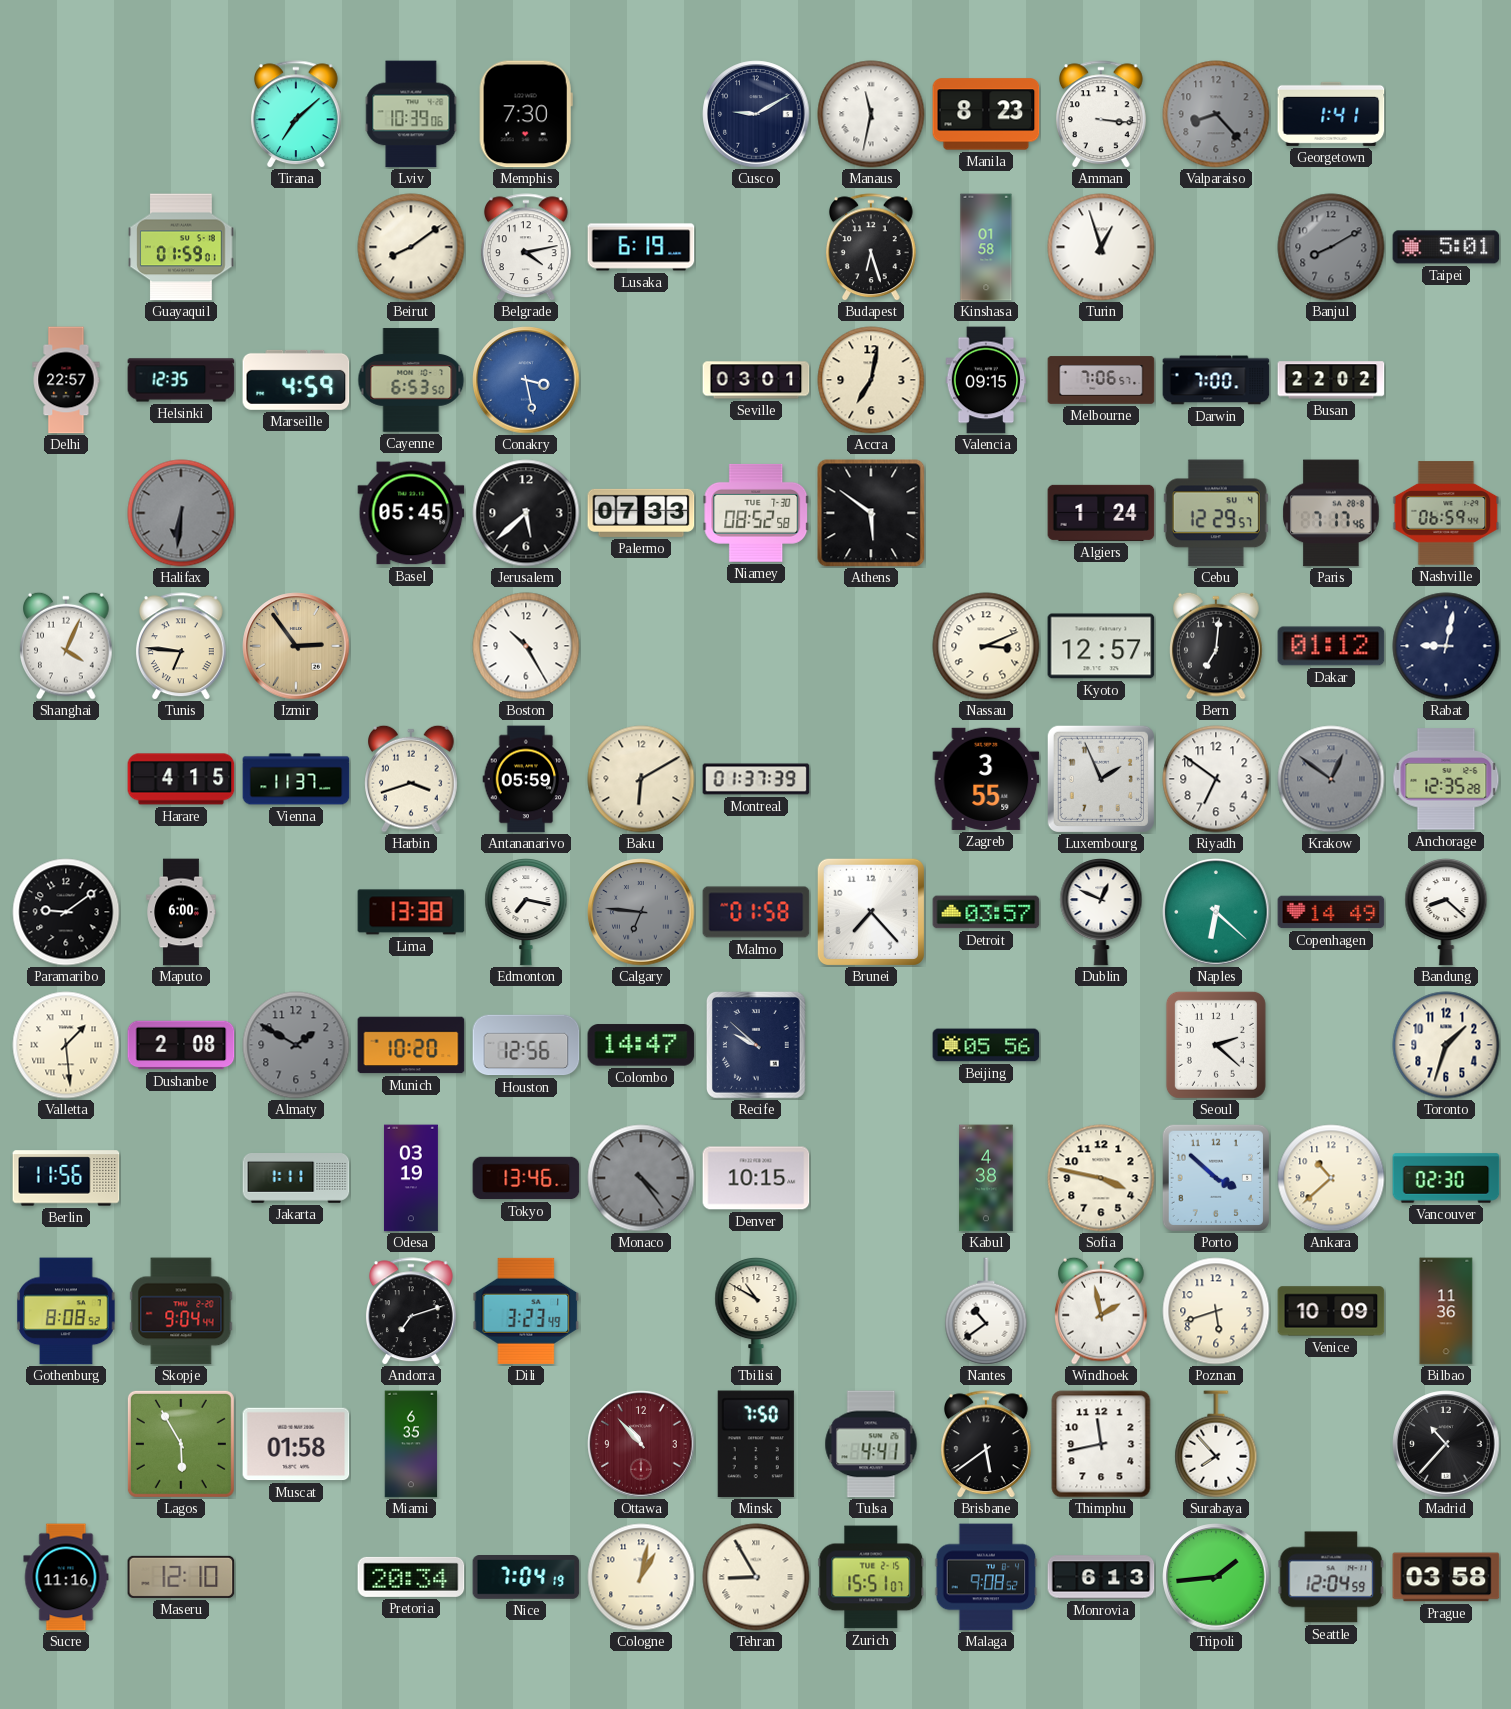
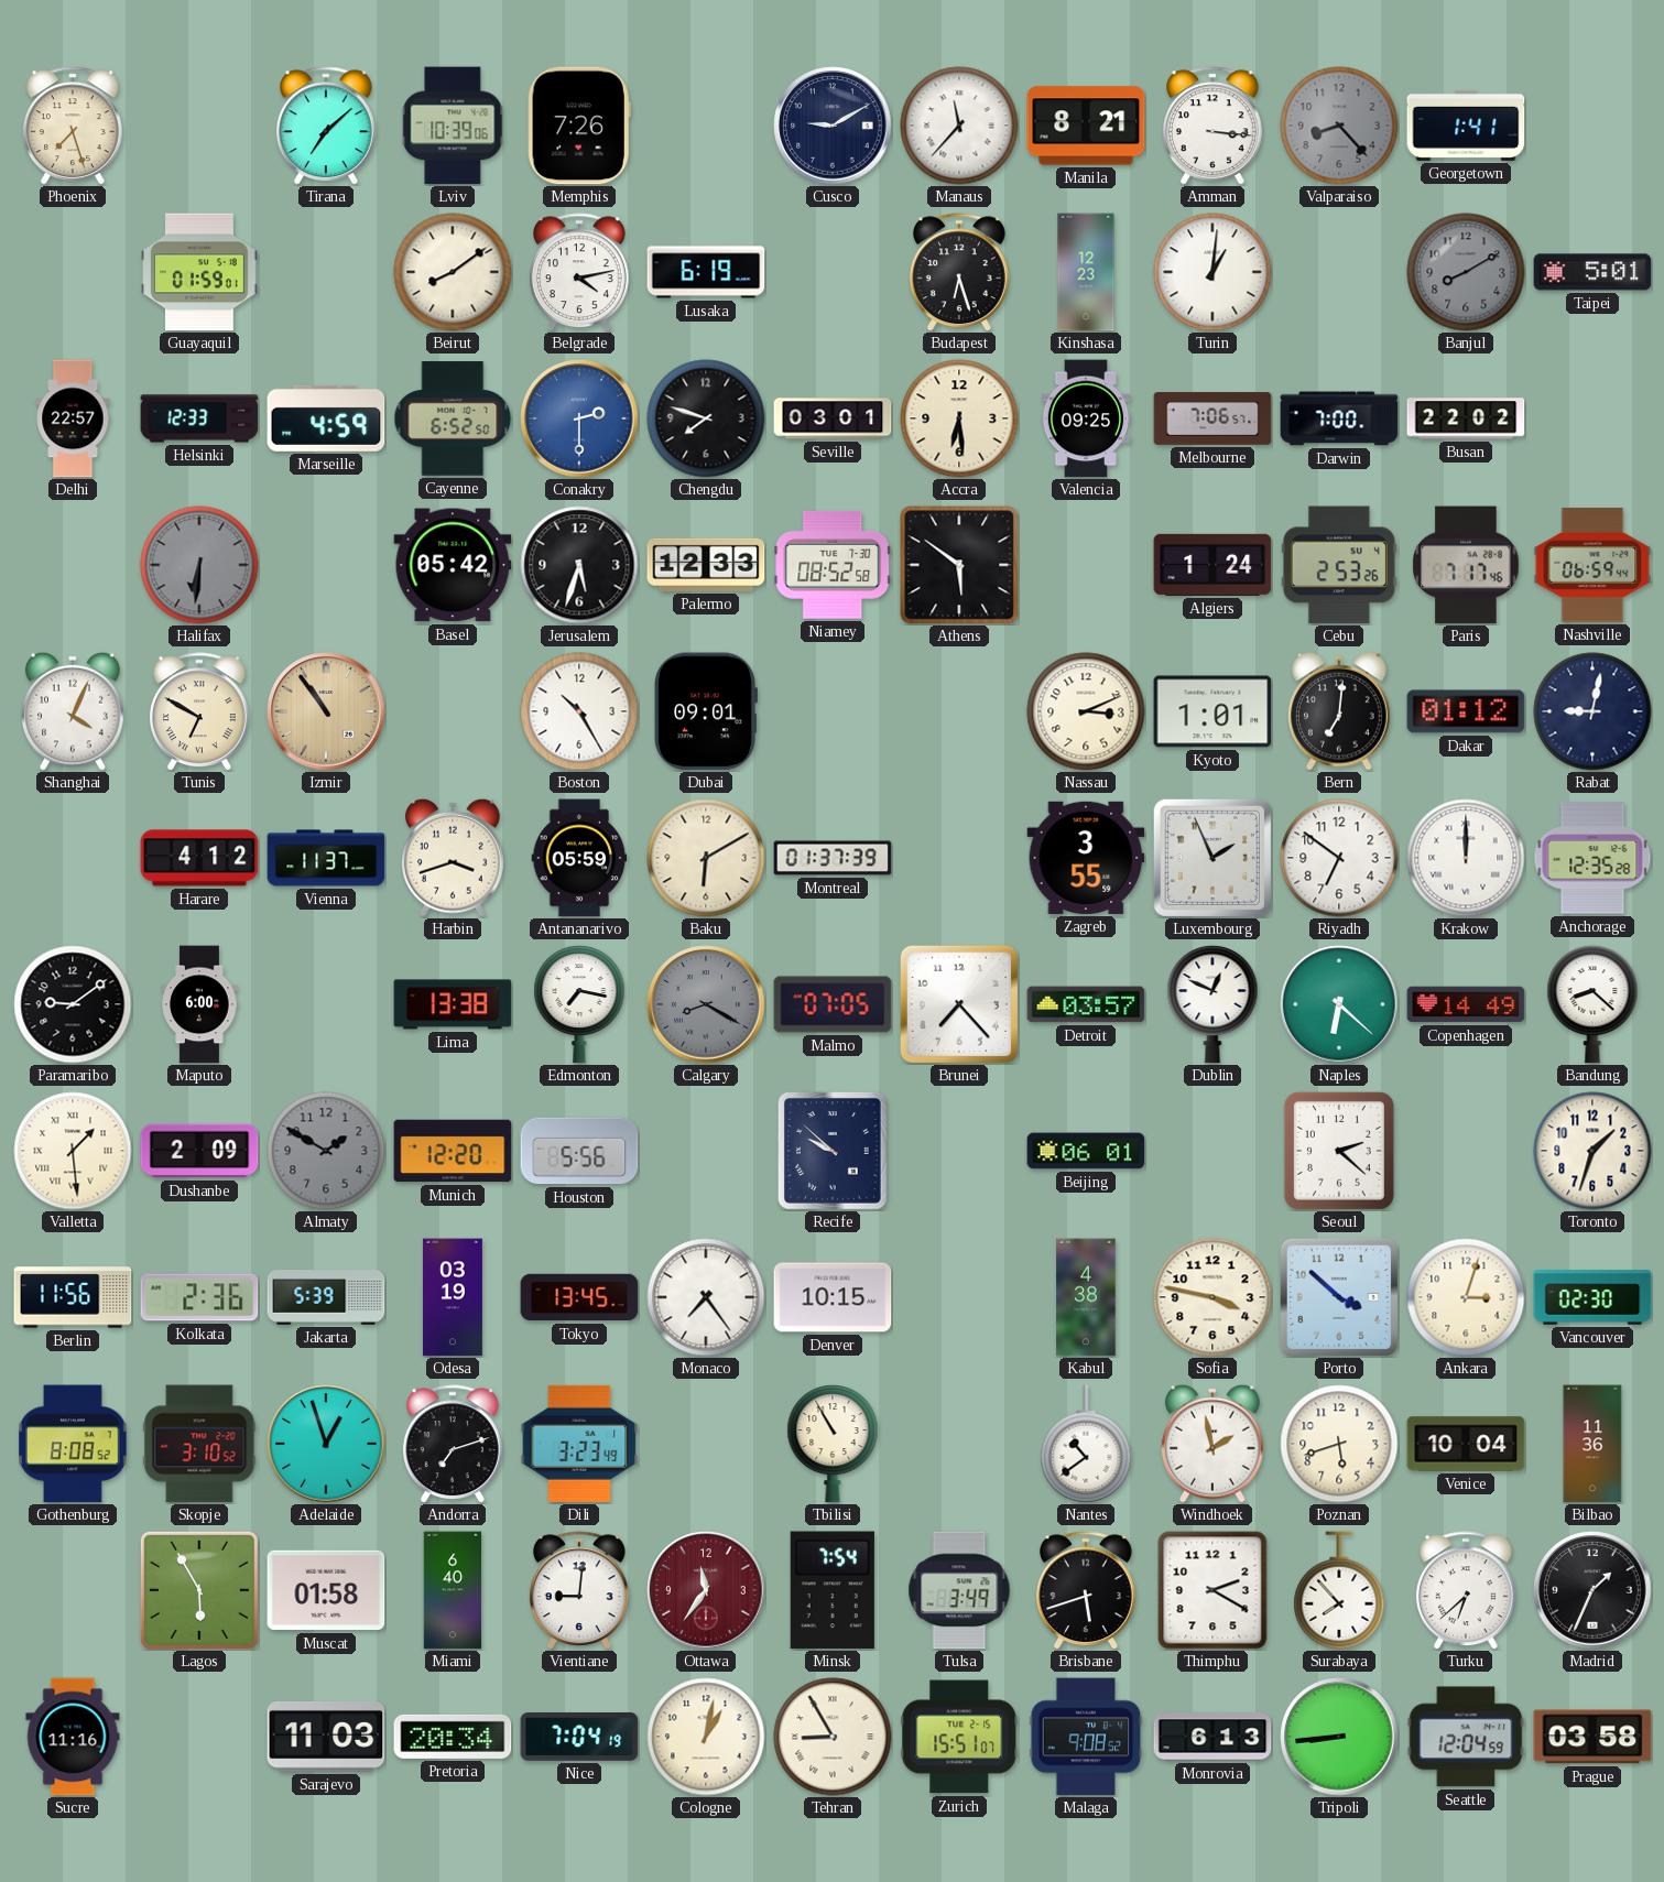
Phoenix: none -> 7:27
Memphis: 7:30 -> 7:26
Manaus: 11:32 -> 11:37
Manila: 8:23 -> 8:21
Kinshasa: 01:58 -> 12:23
Turin: 12:57 -> 1:01
Helsinki: 12:35 -> 12:33
Cayenne: 6:53 -> 6:52
Conakry: 3:28 -> 2:30
Chengdu: none -> 7:48
Accra: 7:02 -> 6:29
Valencia: 09:15 -> 09:25
Basel: 05:45 -> 05:42
Jerusalem: 5:38 -> 5:33
Palermo: 07:33 -> 12:33
Cebu: 12:29 -> 2:53
Tunis: 6:46 -> 6:50
Izmir: 2:54 -> 10:54
Dubai: none -> 09:01
Kyoto: 12:57 -> 1:01
Harare: 4:15 -> 4:12
Krakow: 12:51 -> 12:00
Krakow dial: grey -> white
Calgary: 6:46 -> 8:20
Malmo: 01:58 -> 07:05
Dushanbe: 2:08 -> 2:09
Munich: 10:20 -> 12:20
Houston: 12:56 -> 5:56
Colombo: 14:47 -> none
Beijing: 05:56 -> 06:01
Kolkata: none -> 2:36
Jakarta: 1:11 -> 5:39
Tokyo: 13:46 -> 13:45
Monaco: 4:24 -> 7:24
Monaco dial: grey -> white
Ankara: 10:38 -> 3:03
Skopje: 9:04 -> 3:10
Adelaide: none -> 12:57
Tbilisi: 10:50 -> 10:55
Venice: 10:09 -> 10:04
Miami: 6:35 -> 6:40
Vientiane: none -> 9:01
Ottawa: 10:53 -> 11:36
Minsk: 7:50 -> 7:54
Tulsa: 4:41 -> 3:49
Brisbane: 5:39 -> 5:42
Thimphu: 11:43 -> 2:20
Turku: none -> 6:38
Madrid: 10:37 -> 1:34
Maseru: 12:10 -> none
Sarajevo: none -> 11:03
Tripoli: 1:44 -> 8:44
